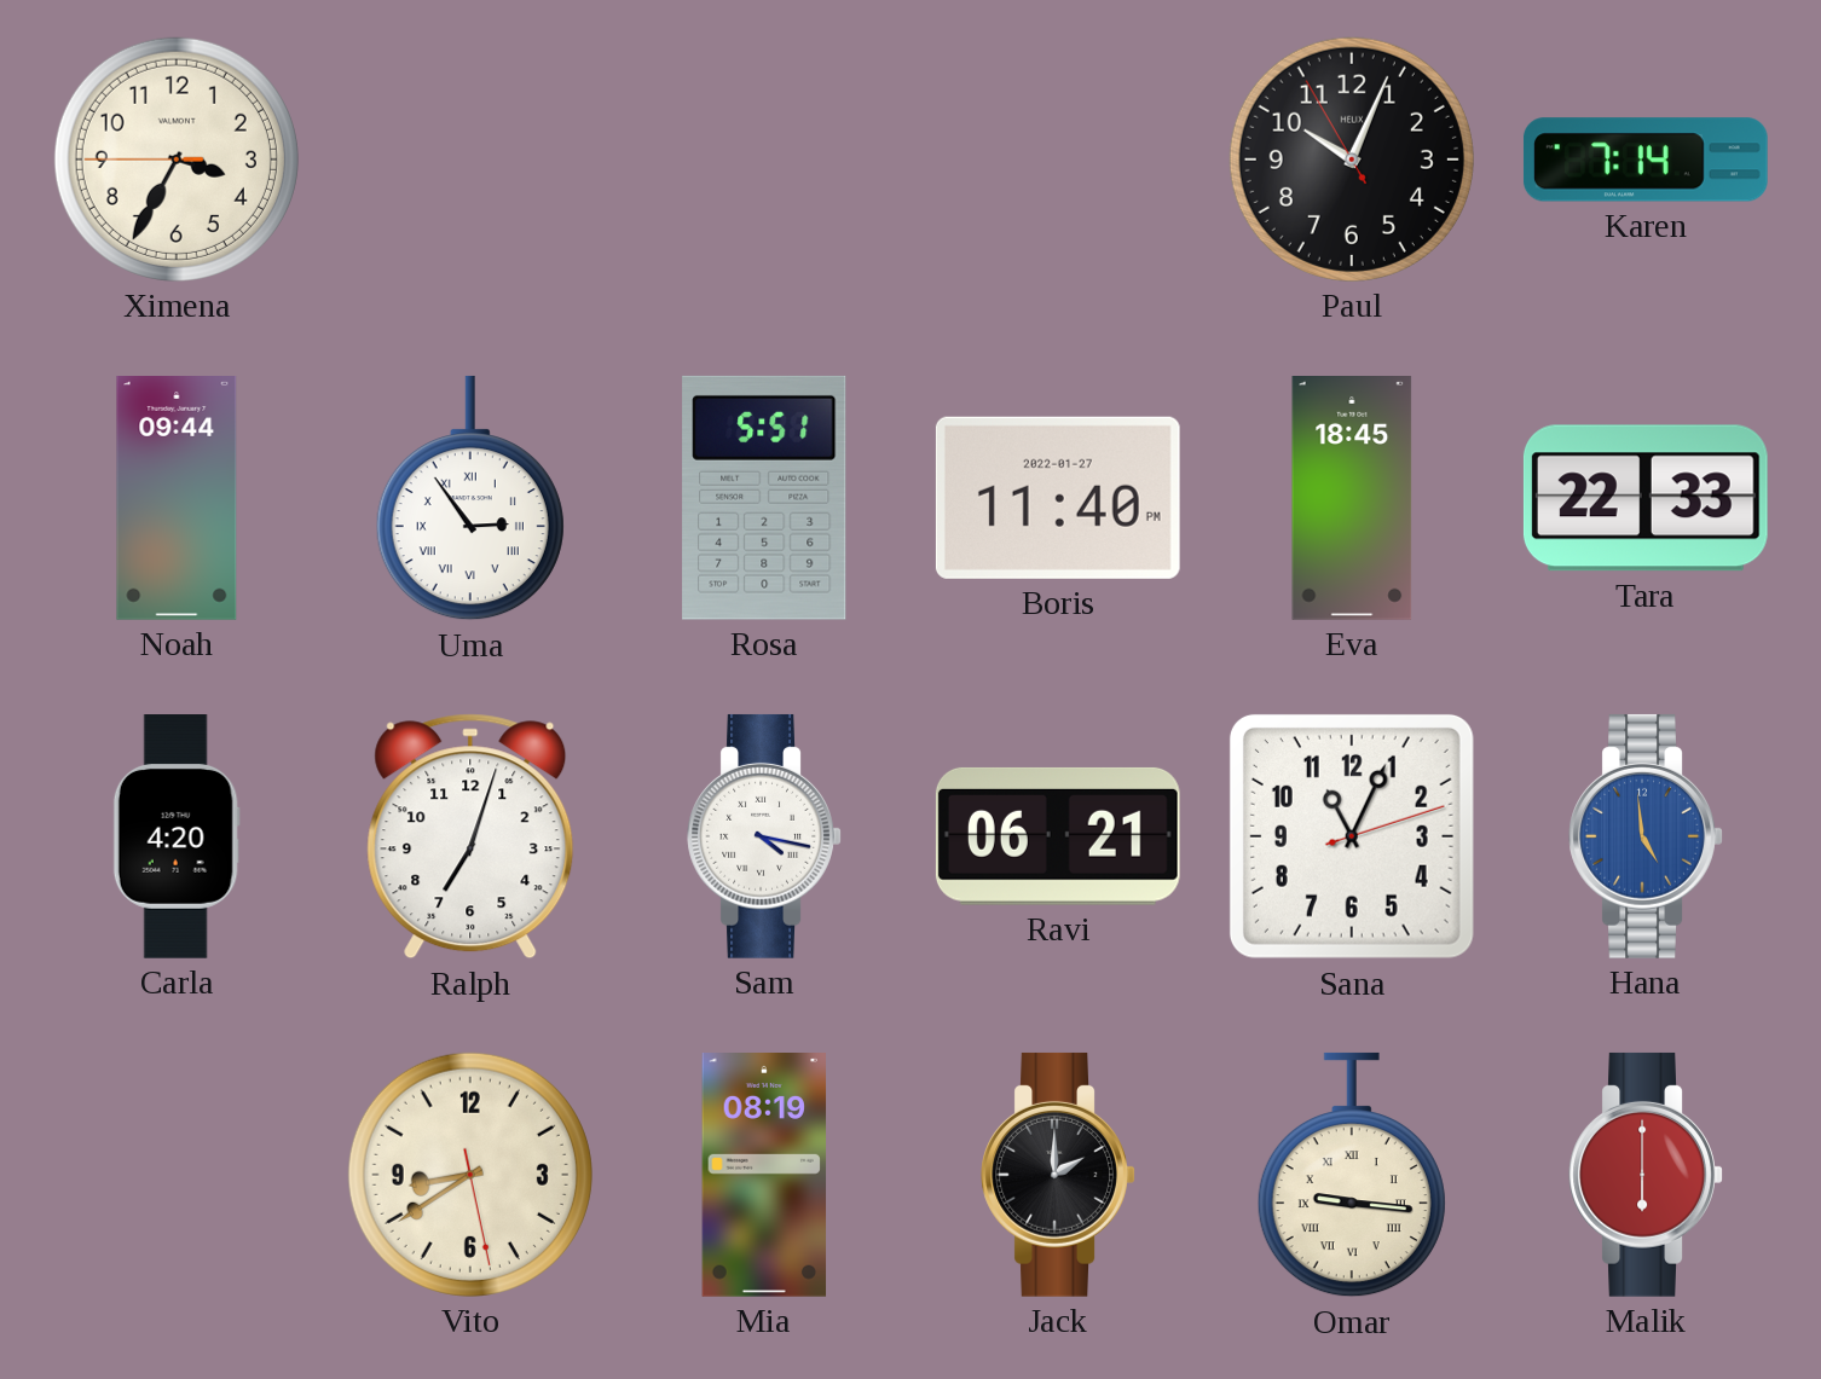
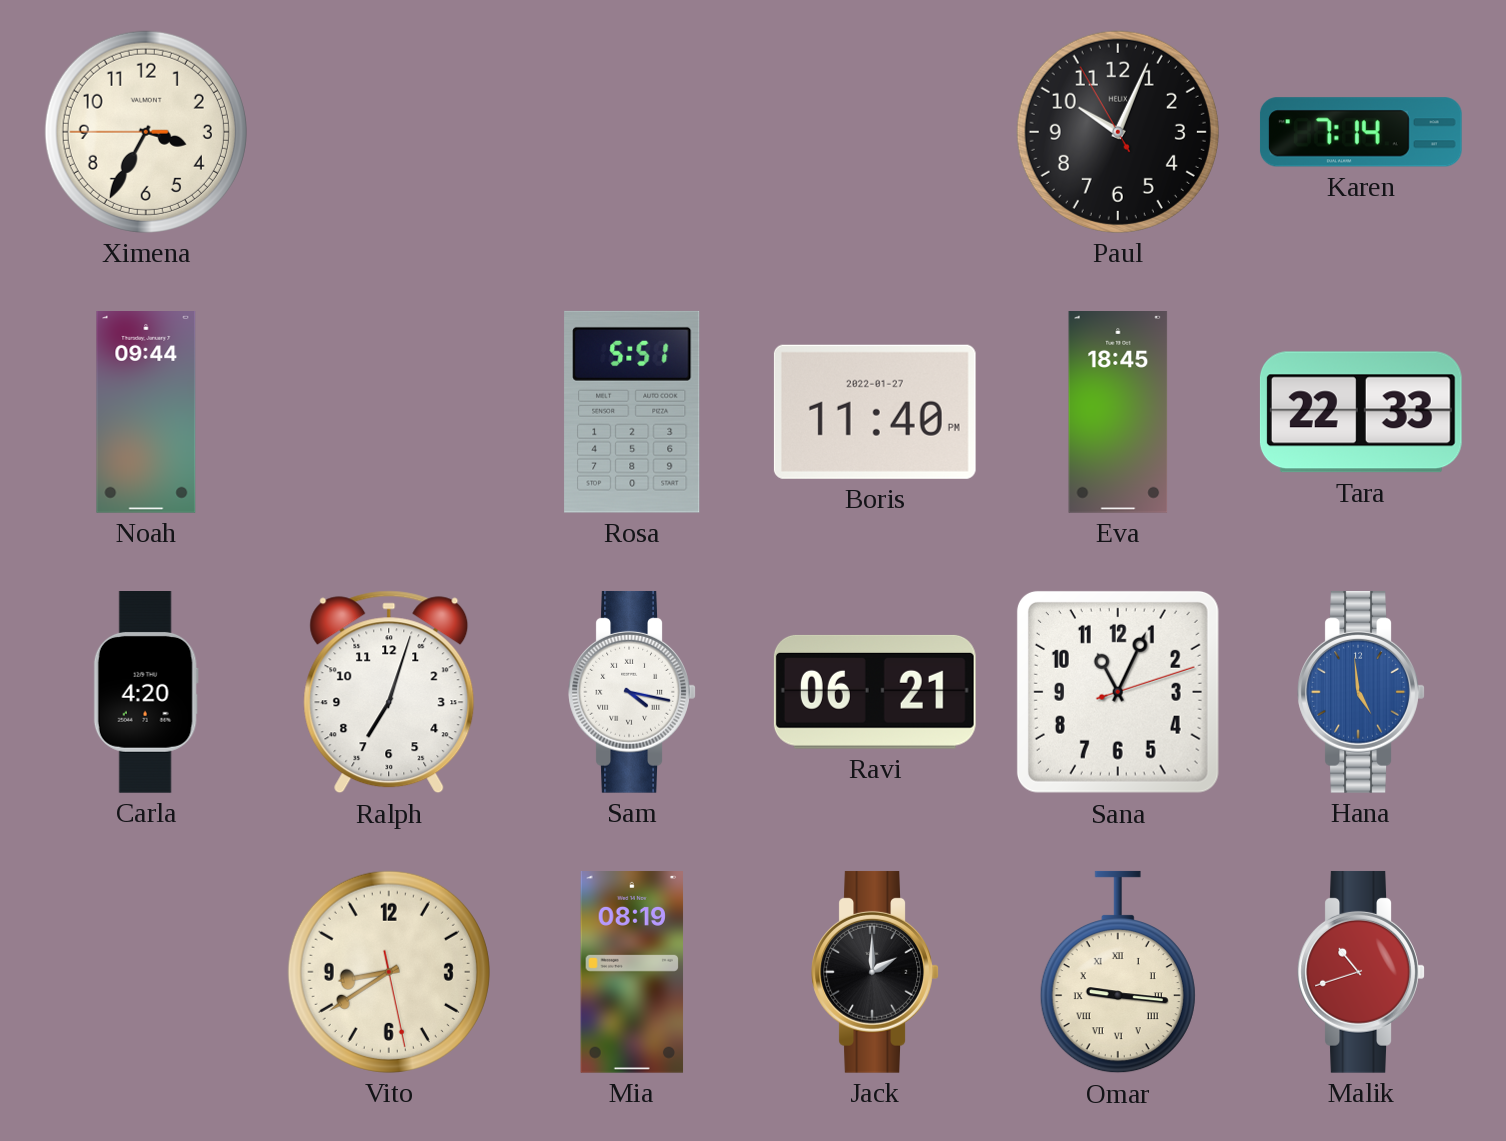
Uma: 2:54 -> none
Malik: 6:00 -> 10:42
